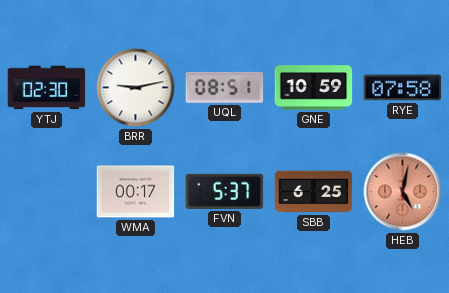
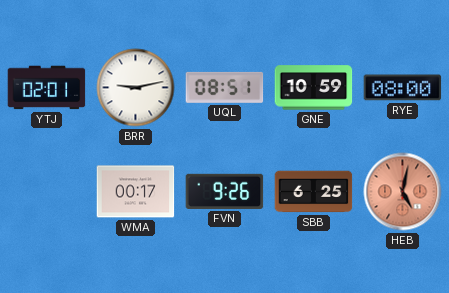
YTJ: 02:30 -> 02:01
RYE: 07:58 -> 08:00
FVN: 5:37 -> 9:26
